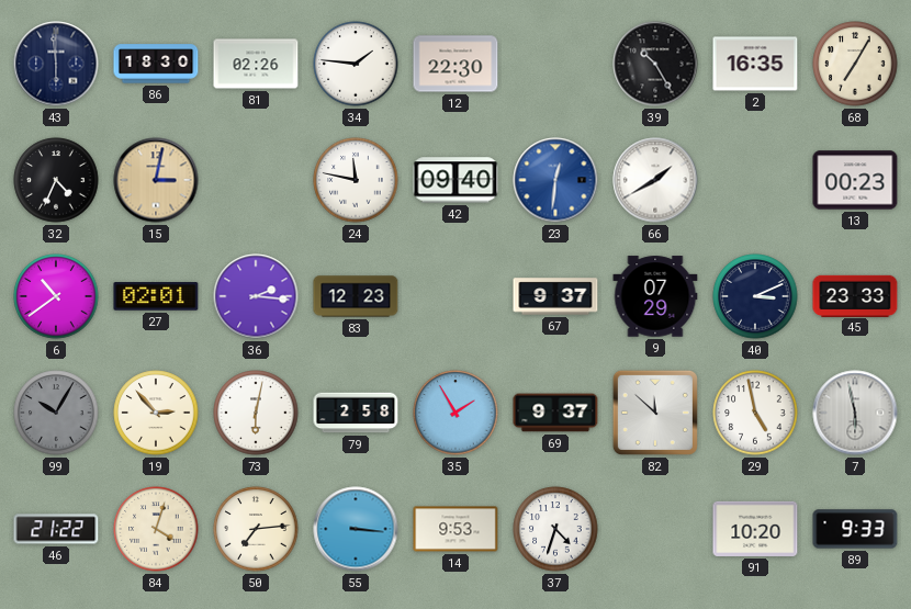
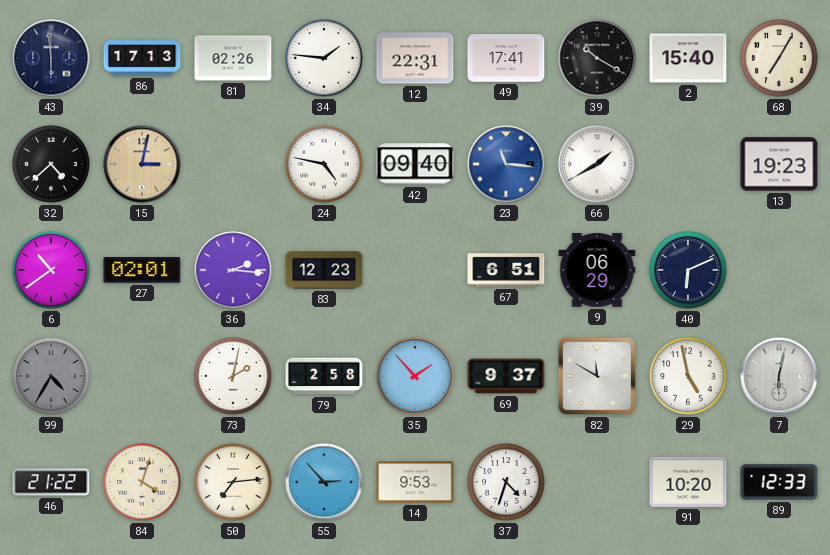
86: 18:30 -> 17:13
12: 22:30 -> 22:31
49: none -> 17:41
39: 10:25 -> 10:20
2: 16:35 -> 15:40
32: 4:34 -> 4:38
24: 11:47 -> 4:47
23: 12:31 -> 11:16
13: 00:23 -> 19:23
67: 9:37 -> 6:51
9: 07:29 -> 06:29
40: 3:11 -> 6:11
45: 23:33 -> none
99: 10:05 -> 4:35
19: 2:53 -> none
73: 6:02 -> 2:02
35: 1:55 -> 1:53
82: 11:52 -> 11:50
7: 5:58 -> 6:02
55: 3:16 -> 2:53
89: 9:33 -> 12:33
